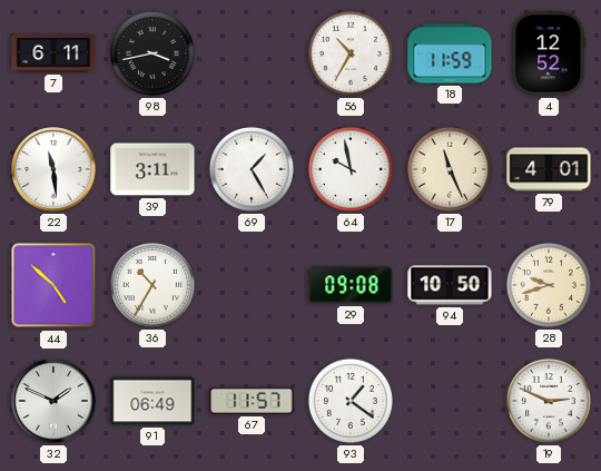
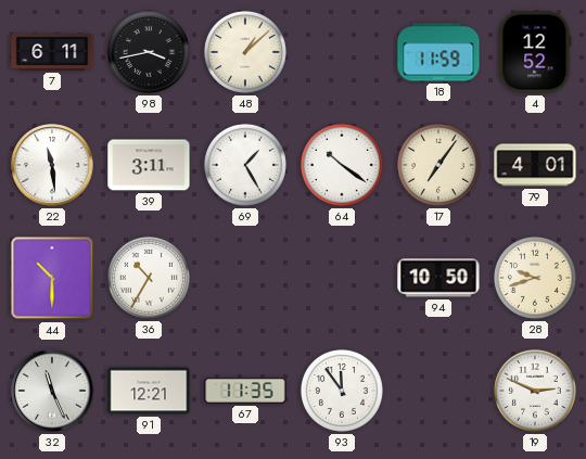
48: none -> 1:08
56: 10:35 -> none
64: 9:58 -> 10:21
17: 11:26 -> 7:06
44: 4:52 -> 10:30
29: 09:08 -> none
32: 1:49 -> 11:26
91: 06:49 -> 12:21
67: 11:57 -> 11:35
93: 1:21 -> 11:54
